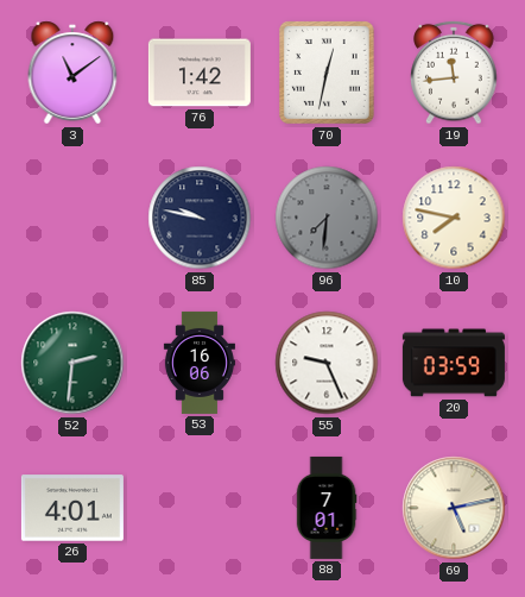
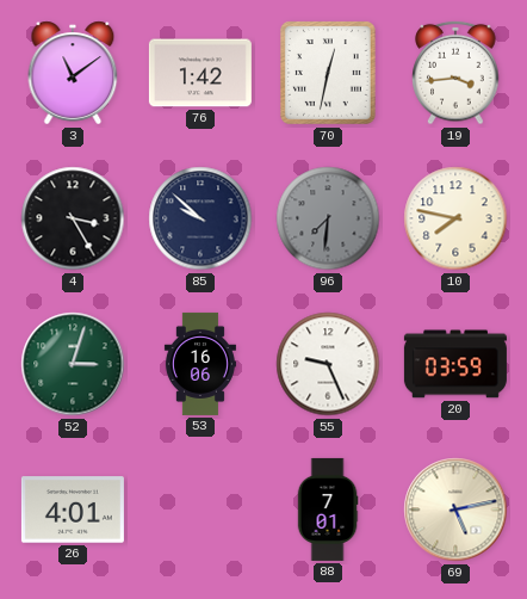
19: 11:44 -> 3:44
4: none -> 3:25
85: 9:47 -> 9:52
52: 2:31 -> 3:03
